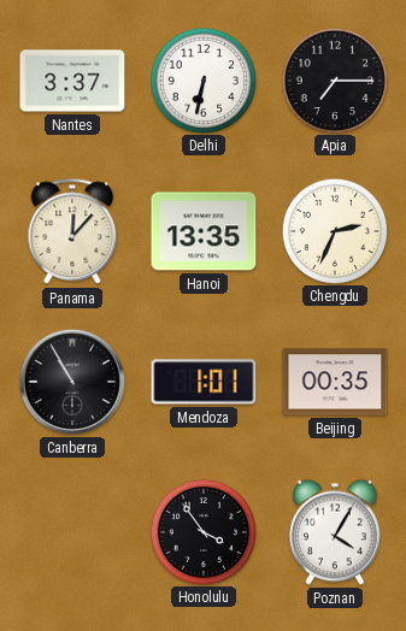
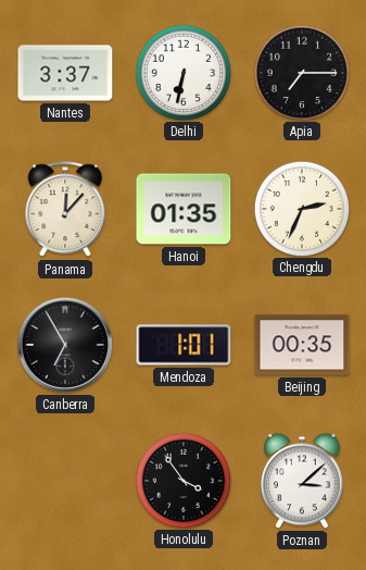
Hanoi: 13:35 -> 01:35
Canberra: 10:55 -> 6:55
Poznan: 4:05 -> 3:08
